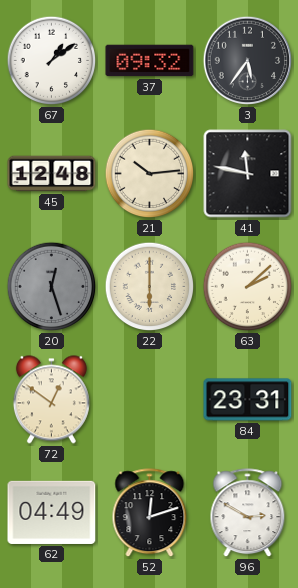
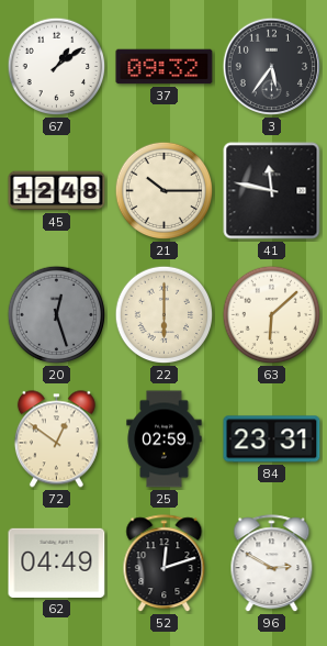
21: 10:14 -> 10:15
63: 2:08 -> 6:08
25: none -> 02:59
